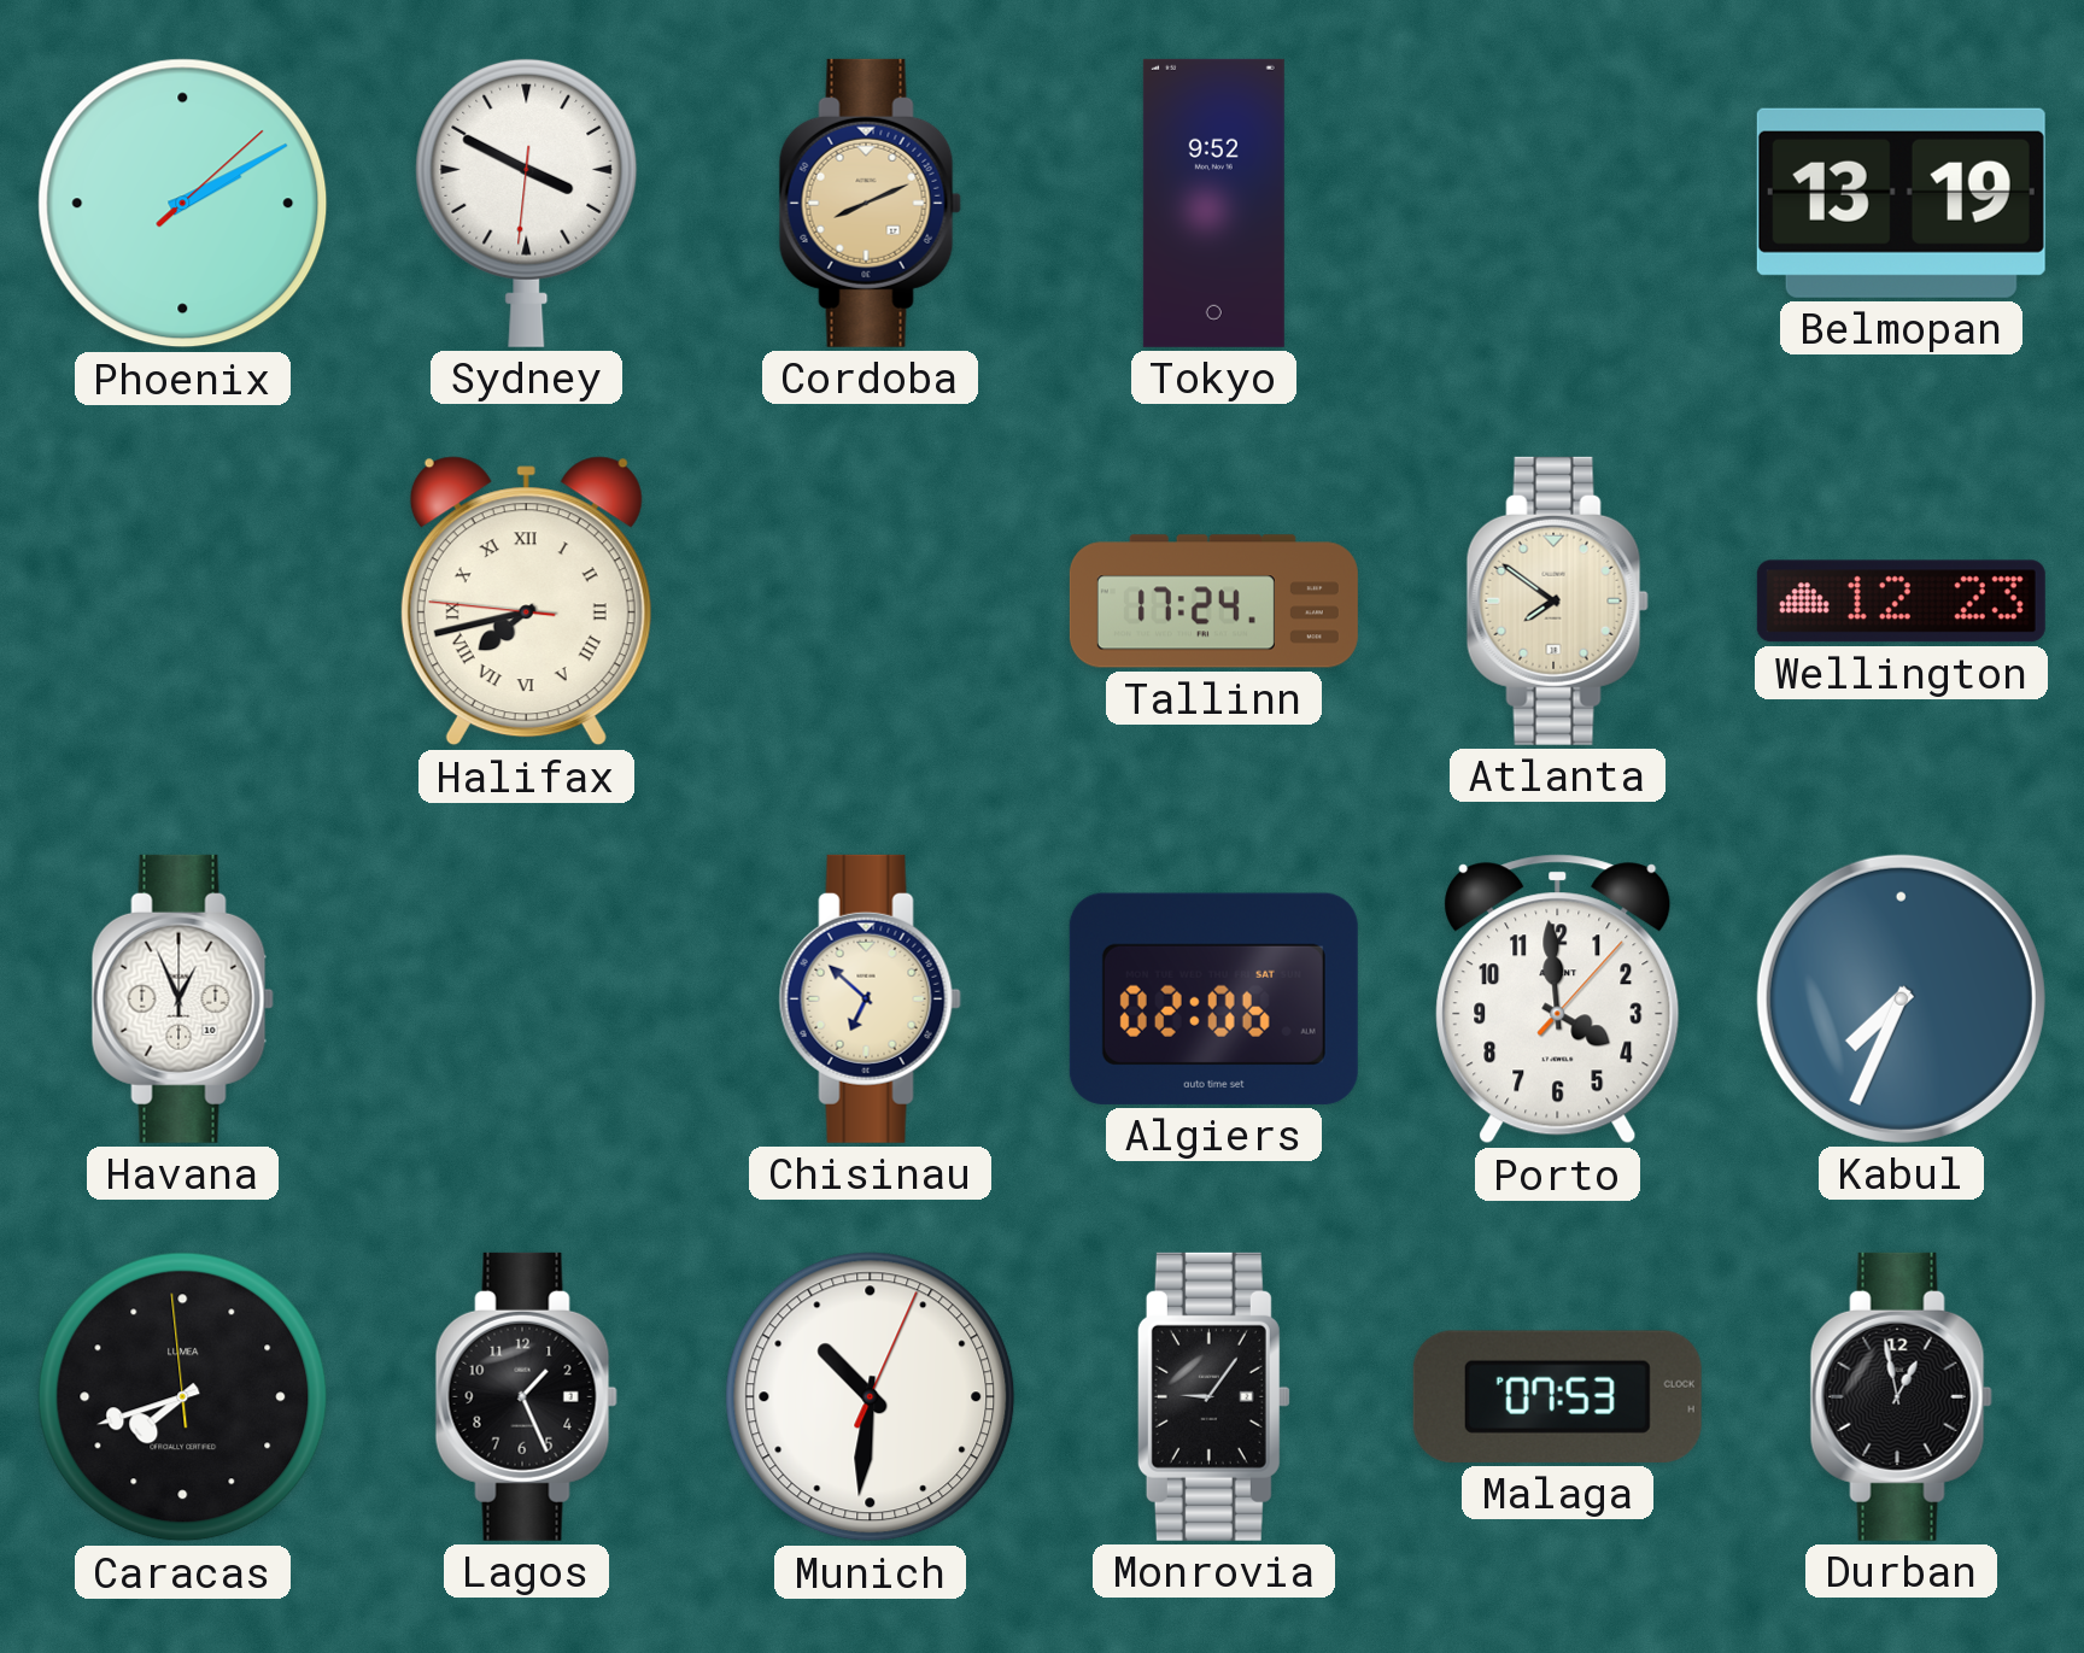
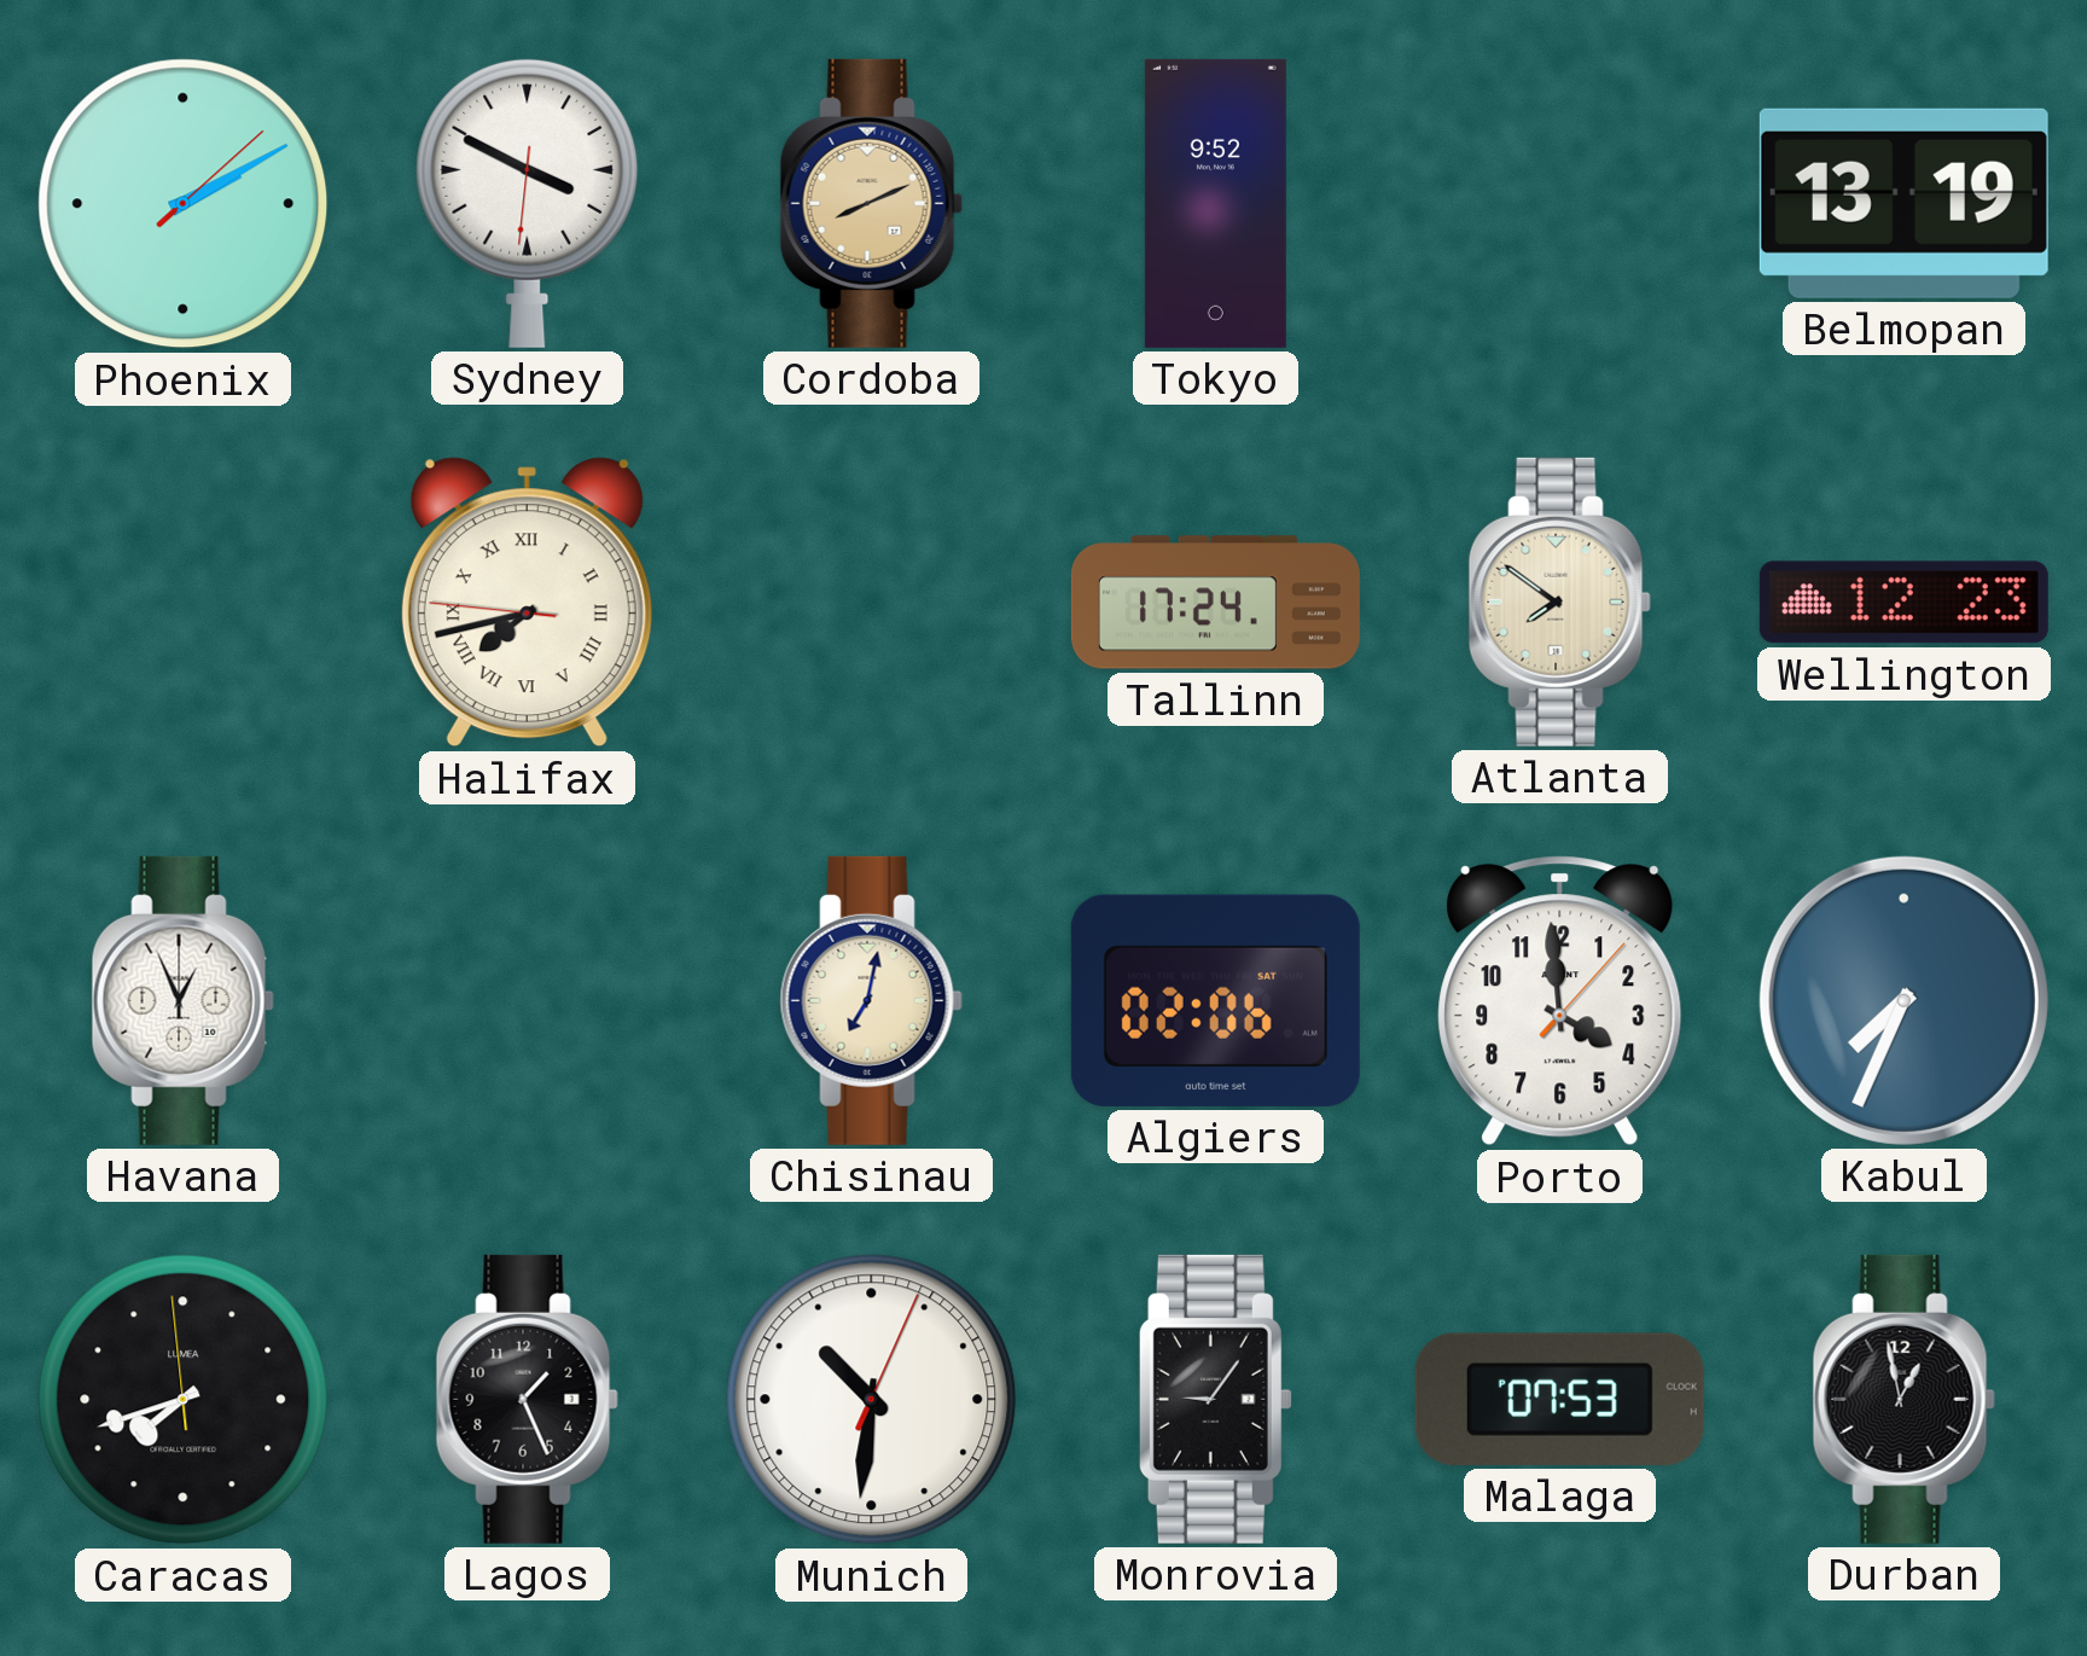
Chisinau: 6:52 -> 7:02
